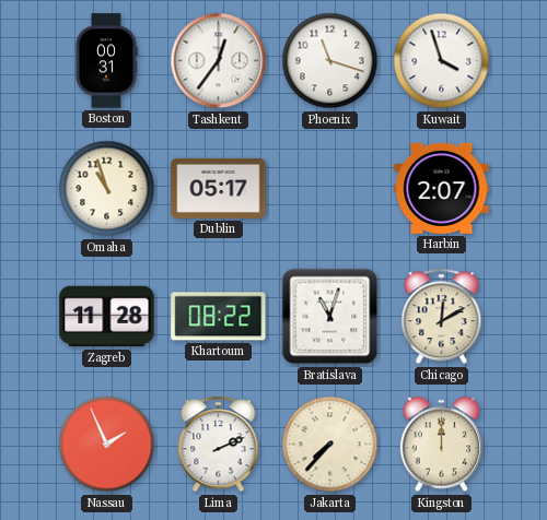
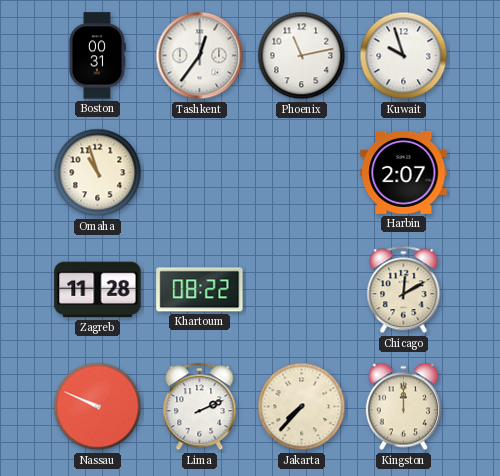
Phoenix: 11:18 -> 11:13
Kuwait: 3:57 -> 9:57
Dublin: 05:17 -> none
Bratislava: 11:03 -> none
Nassau: 1:56 -> 9:49
